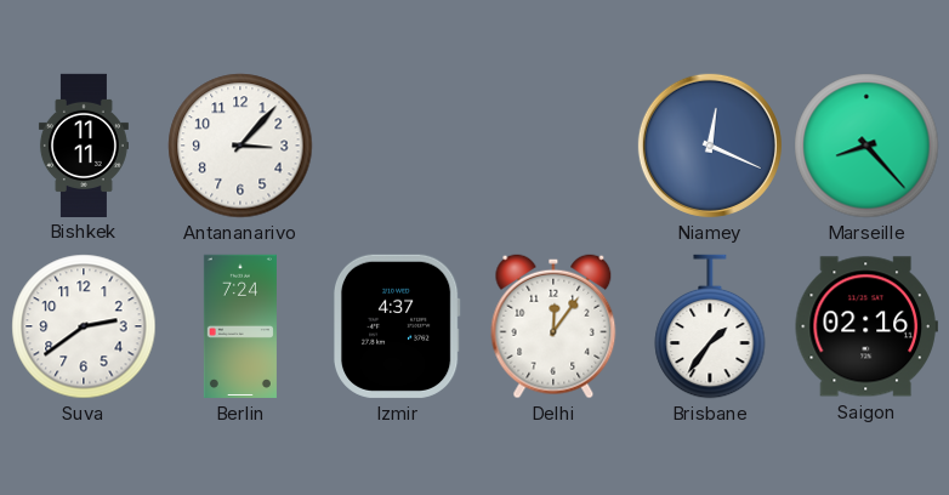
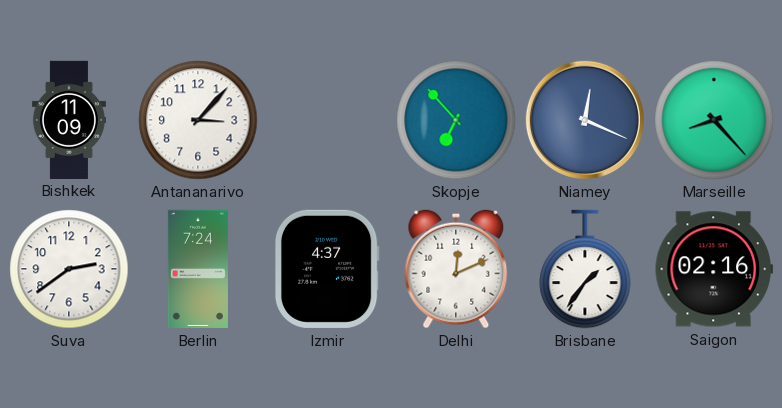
Bishkek: 11:11 -> 11:09
Skopje: none -> 6:53
Delhi: 12:06 -> 12:11
